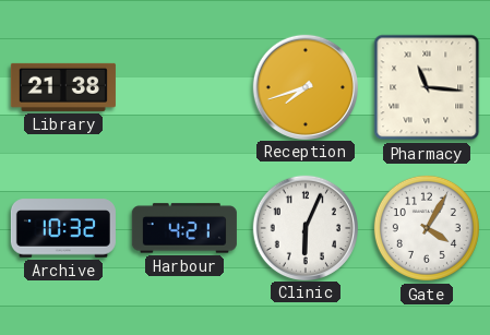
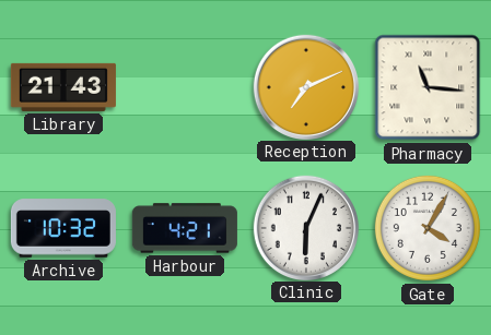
Library: 21:38 -> 21:43
Reception: 7:42 -> 7:11
